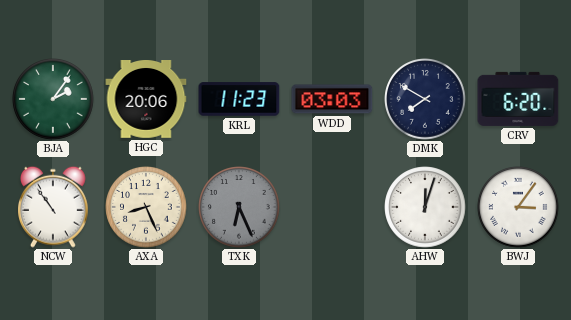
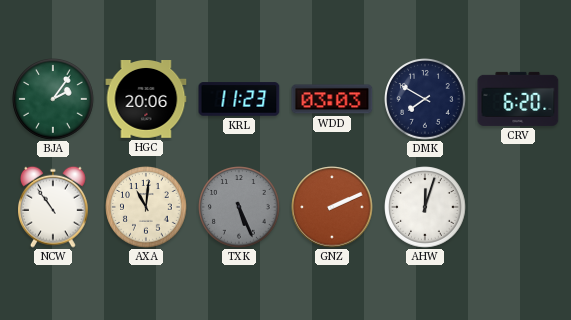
AXA: 8:26 -> 11:01
TXK: 6:26 -> 5:26
GNZ: none -> 2:11
BWJ: 3:06 -> none
